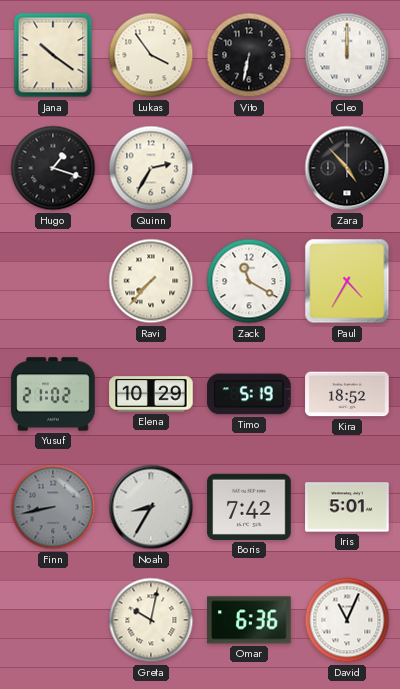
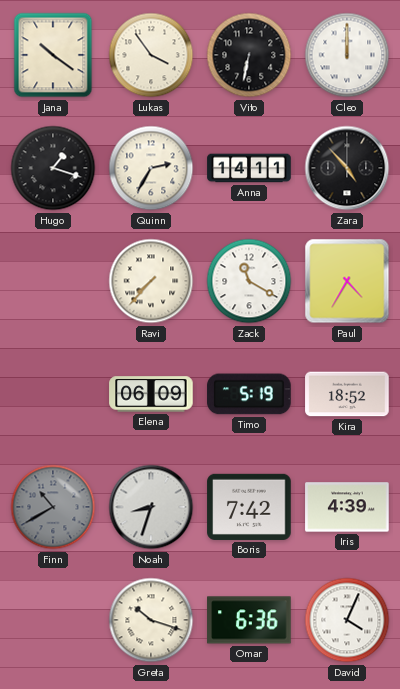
Anna: none -> 14:11
Yusuf: 21:02 -> none
Elena: 10:29 -> 06:09
Finn: 8:43 -> 10:40
Noah: 8:35 -> 8:33
Iris: 5:01 -> 4:39
Greta: 10:02 -> 10:18
David: 11:04 -> 4:04
